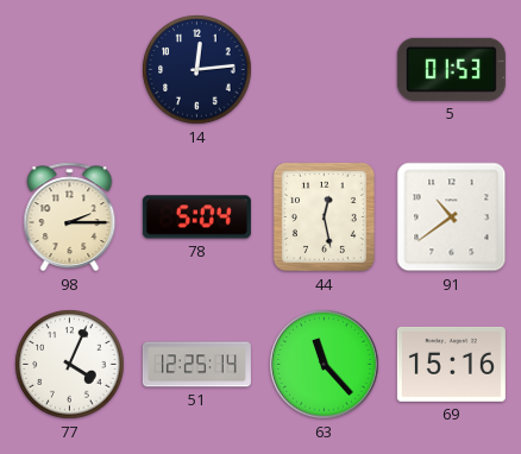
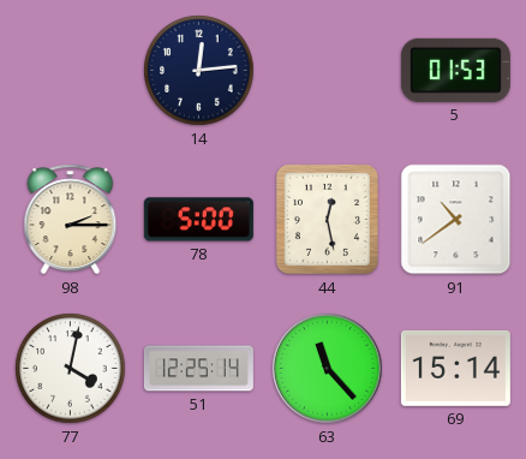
78: 5:04 -> 5:00
77: 4:04 -> 4:02
69: 15:16 -> 15:14
